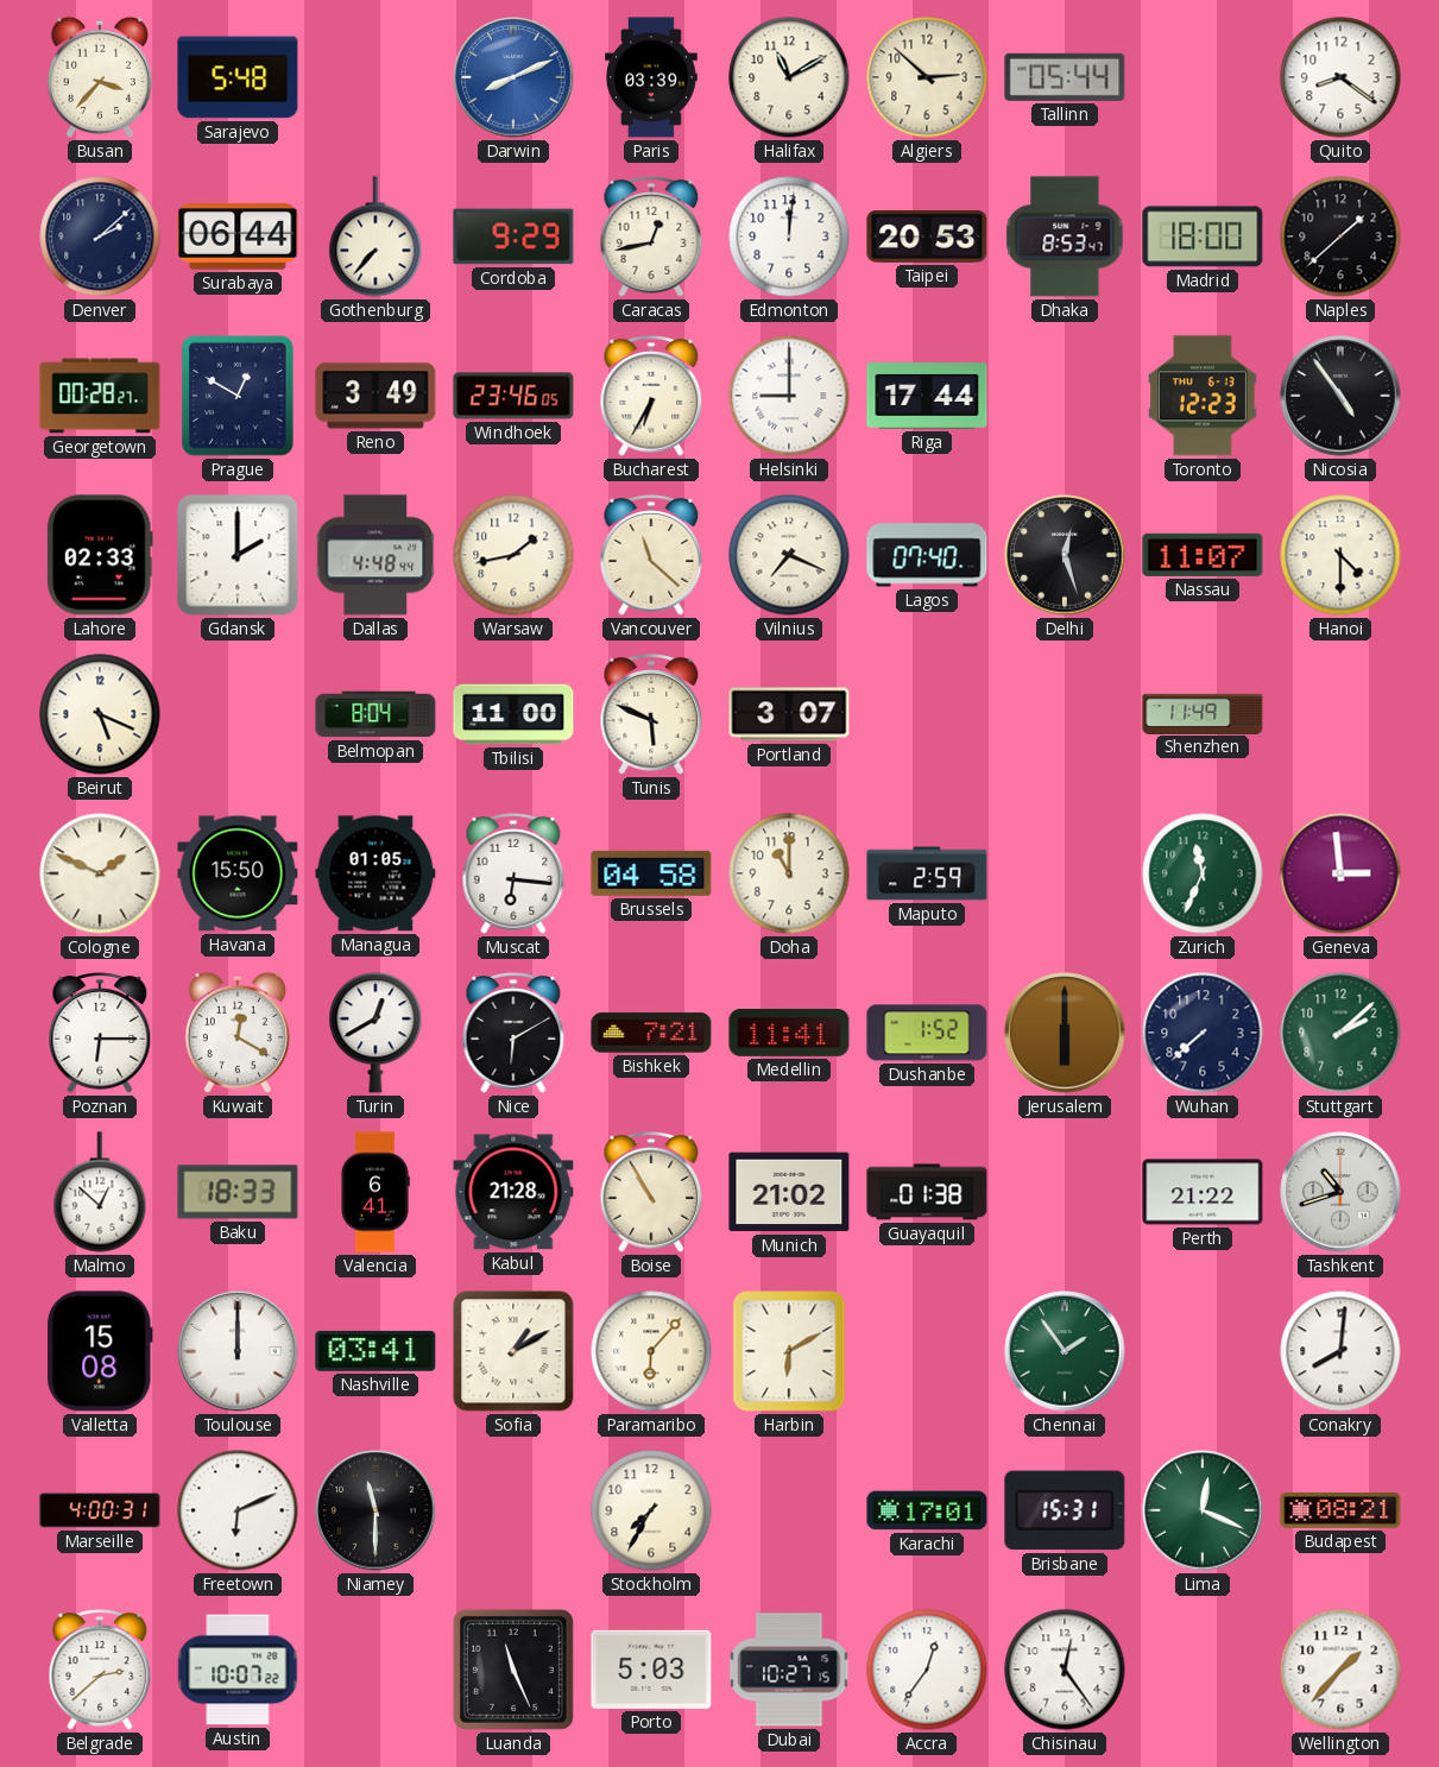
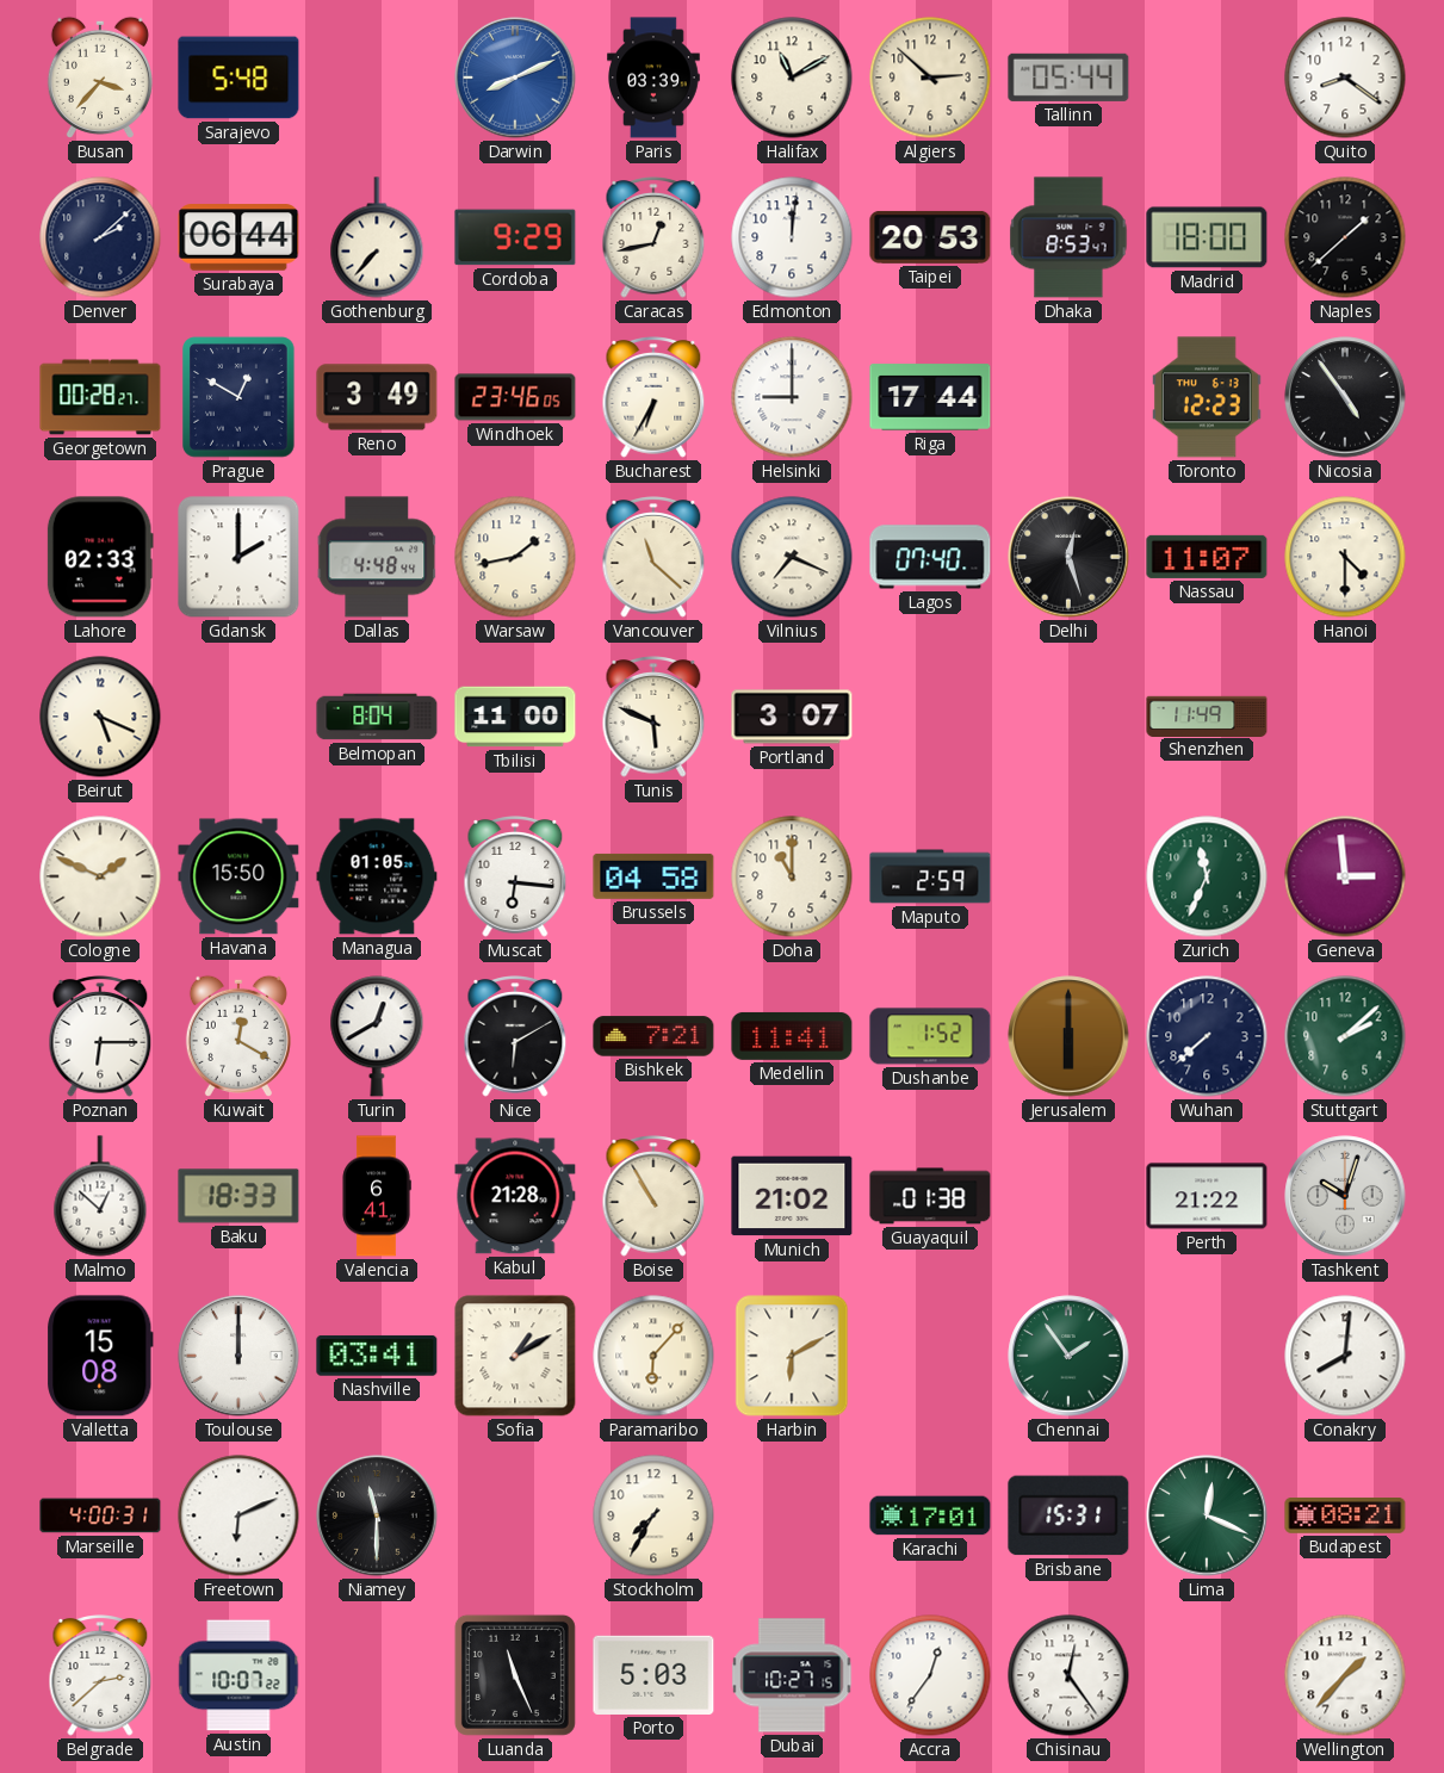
Tashkent: 10:42 -> 10:03
